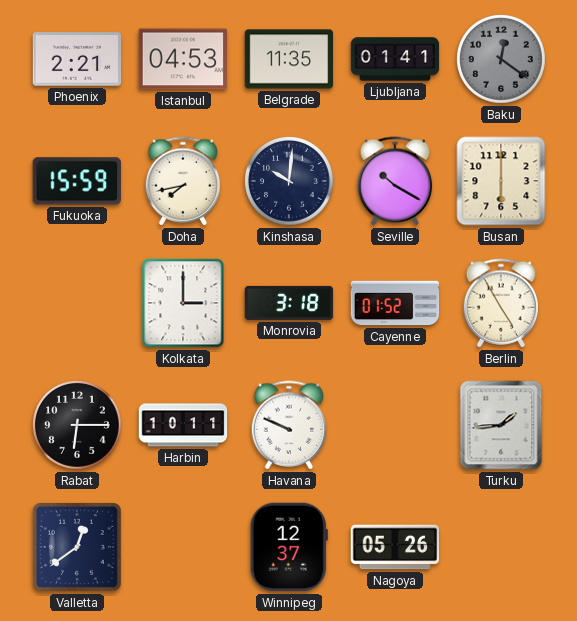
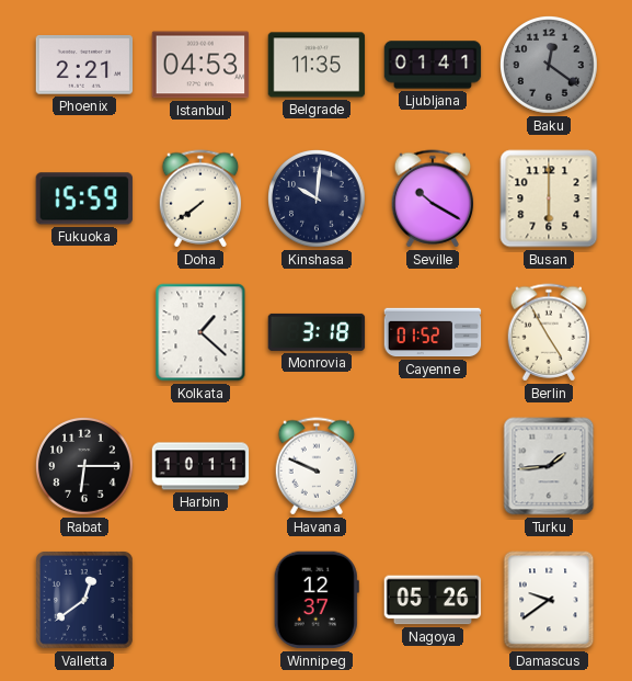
Doha: 7:43 -> 7:39
Kolkata: 3:00 -> 1:22
Damascus: none -> 9:39
